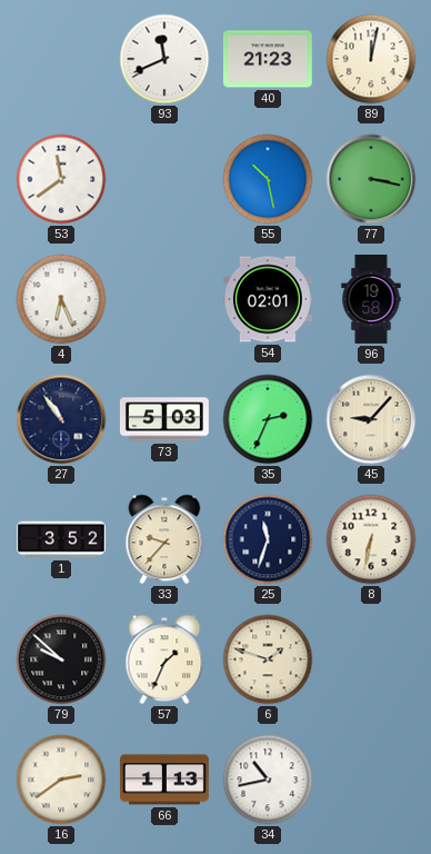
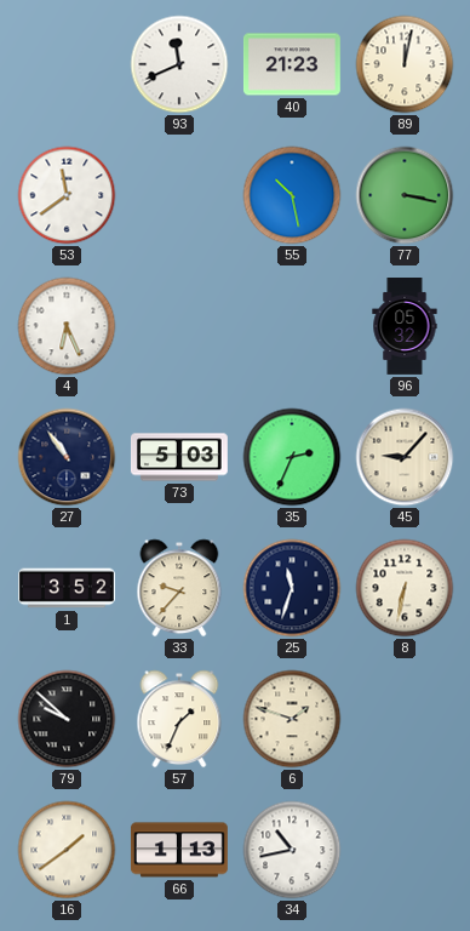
54: 02:01 -> none
96: 19:58 -> 05:32
16: 2:39 -> 1:39
